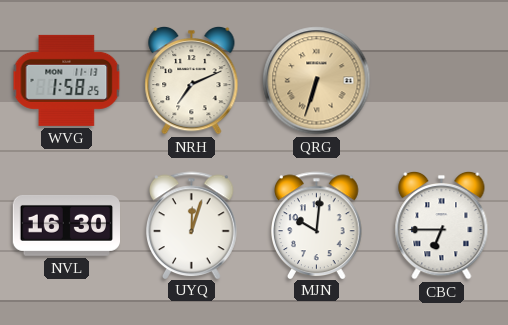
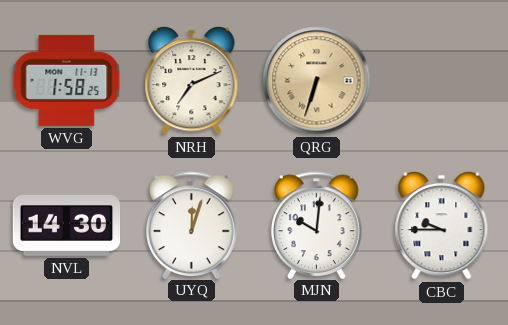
NVL: 16:30 -> 14:30
CBC: 6:45 -> 9:45
